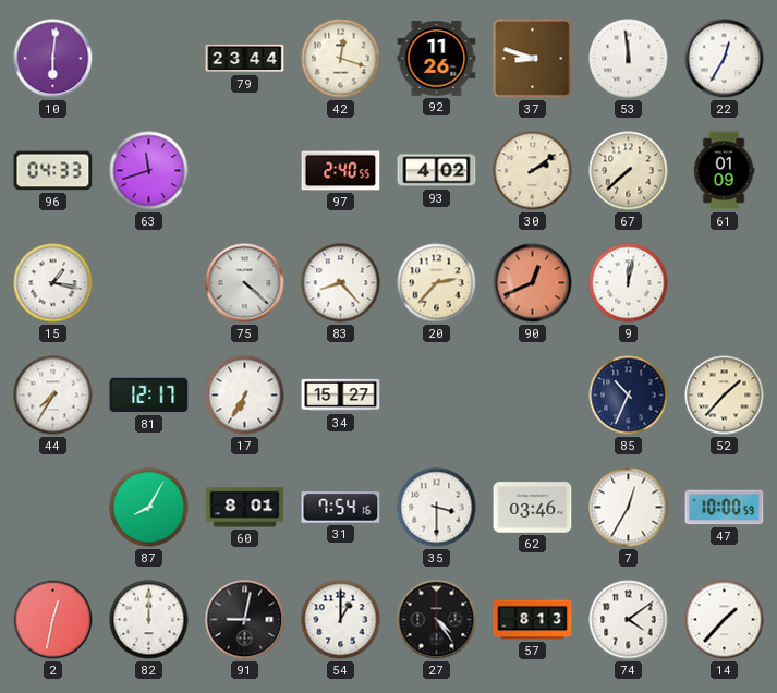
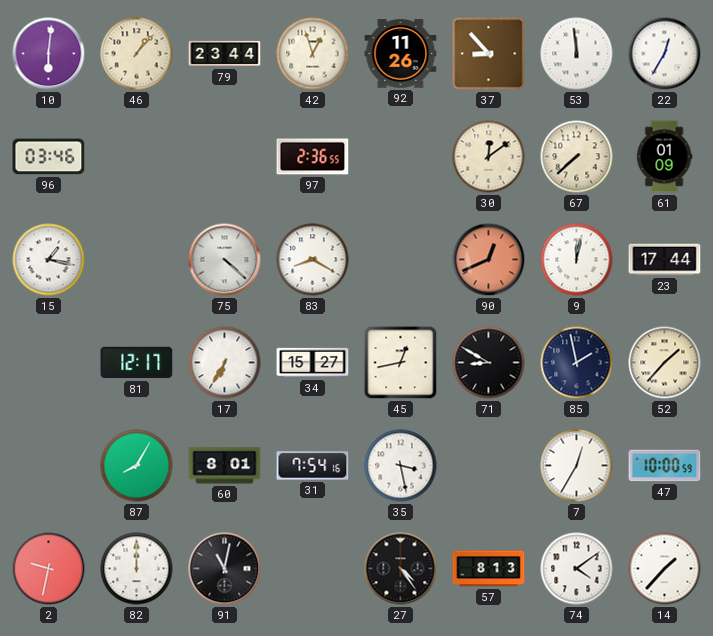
46: none -> 1:07
42: 12:18 -> 12:57
37: 8:48 -> 8:53
96: 04:33 -> 03:46
63: 11:42 -> none
97: 2:40 -> 2:36
93: 4:02 -> none
30: 2:09 -> 12:09
83: 8:23 -> 8:20
20: 2:37 -> none
23: none -> 17:44
44: 7:35 -> none
45: none -> 12:43
71: none -> 8:50
85: 10:34 -> 1:58
35: 3:30 -> 3:28
62: 03:46 -> none
2: 12:32 -> 9:32
91: 9:02 -> 11:02
54: 1:00 -> none
